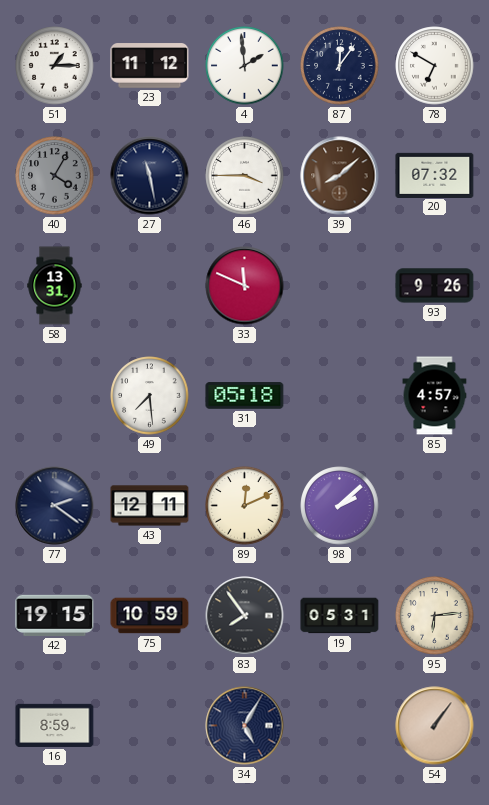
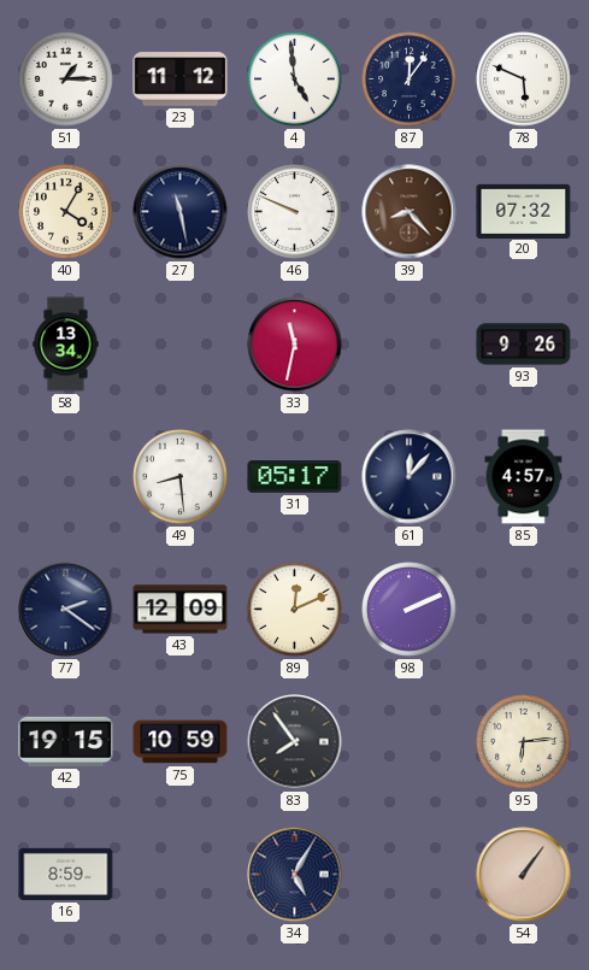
4: 1:59 -> 4:59
78: 6:50 -> 5:49
40 dial: grey -> cream
46: 3:45 -> 9:49
39: 8:08 -> 8:23
58: 13:31 -> 13:34
33: 11:49 -> 11:32
49: 7:29 -> 8:29
31: 05:18 -> 05:17
61: none -> 12:07
43: 12:11 -> 12:09
98: 2:08 -> 2:11
19: 05:31 -> none
